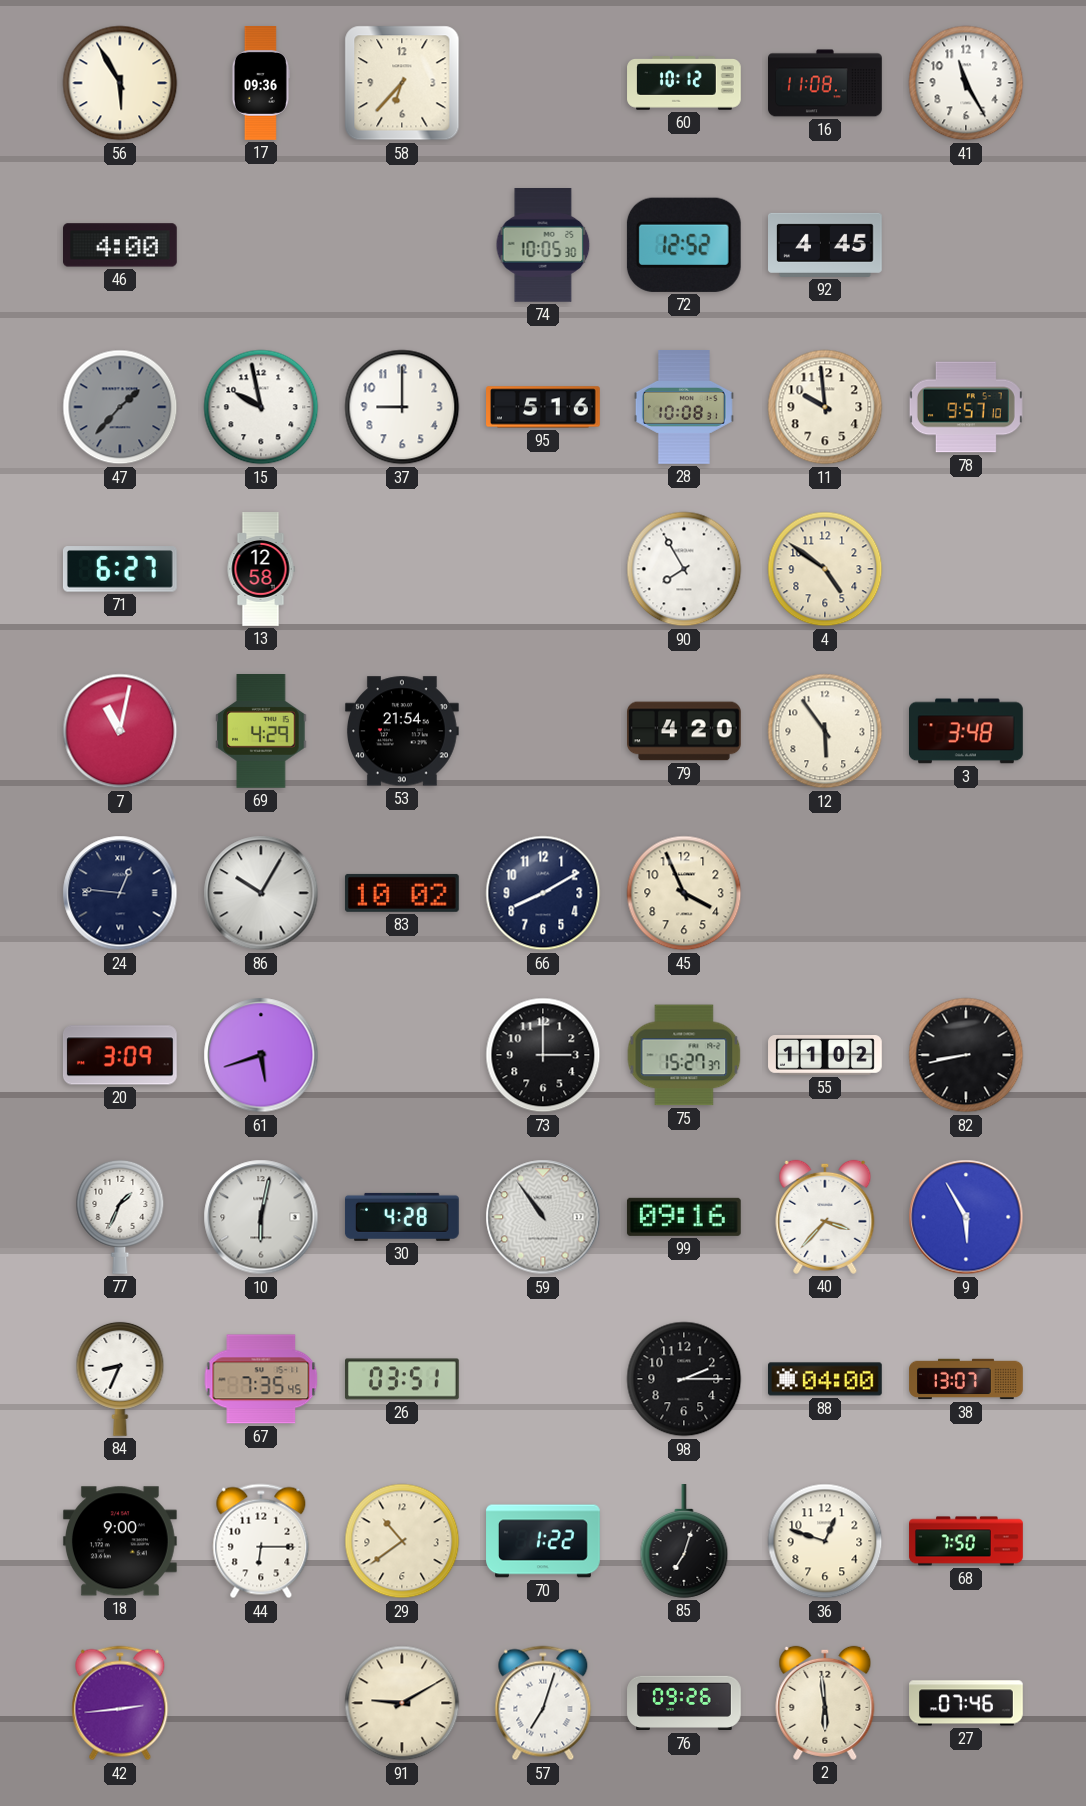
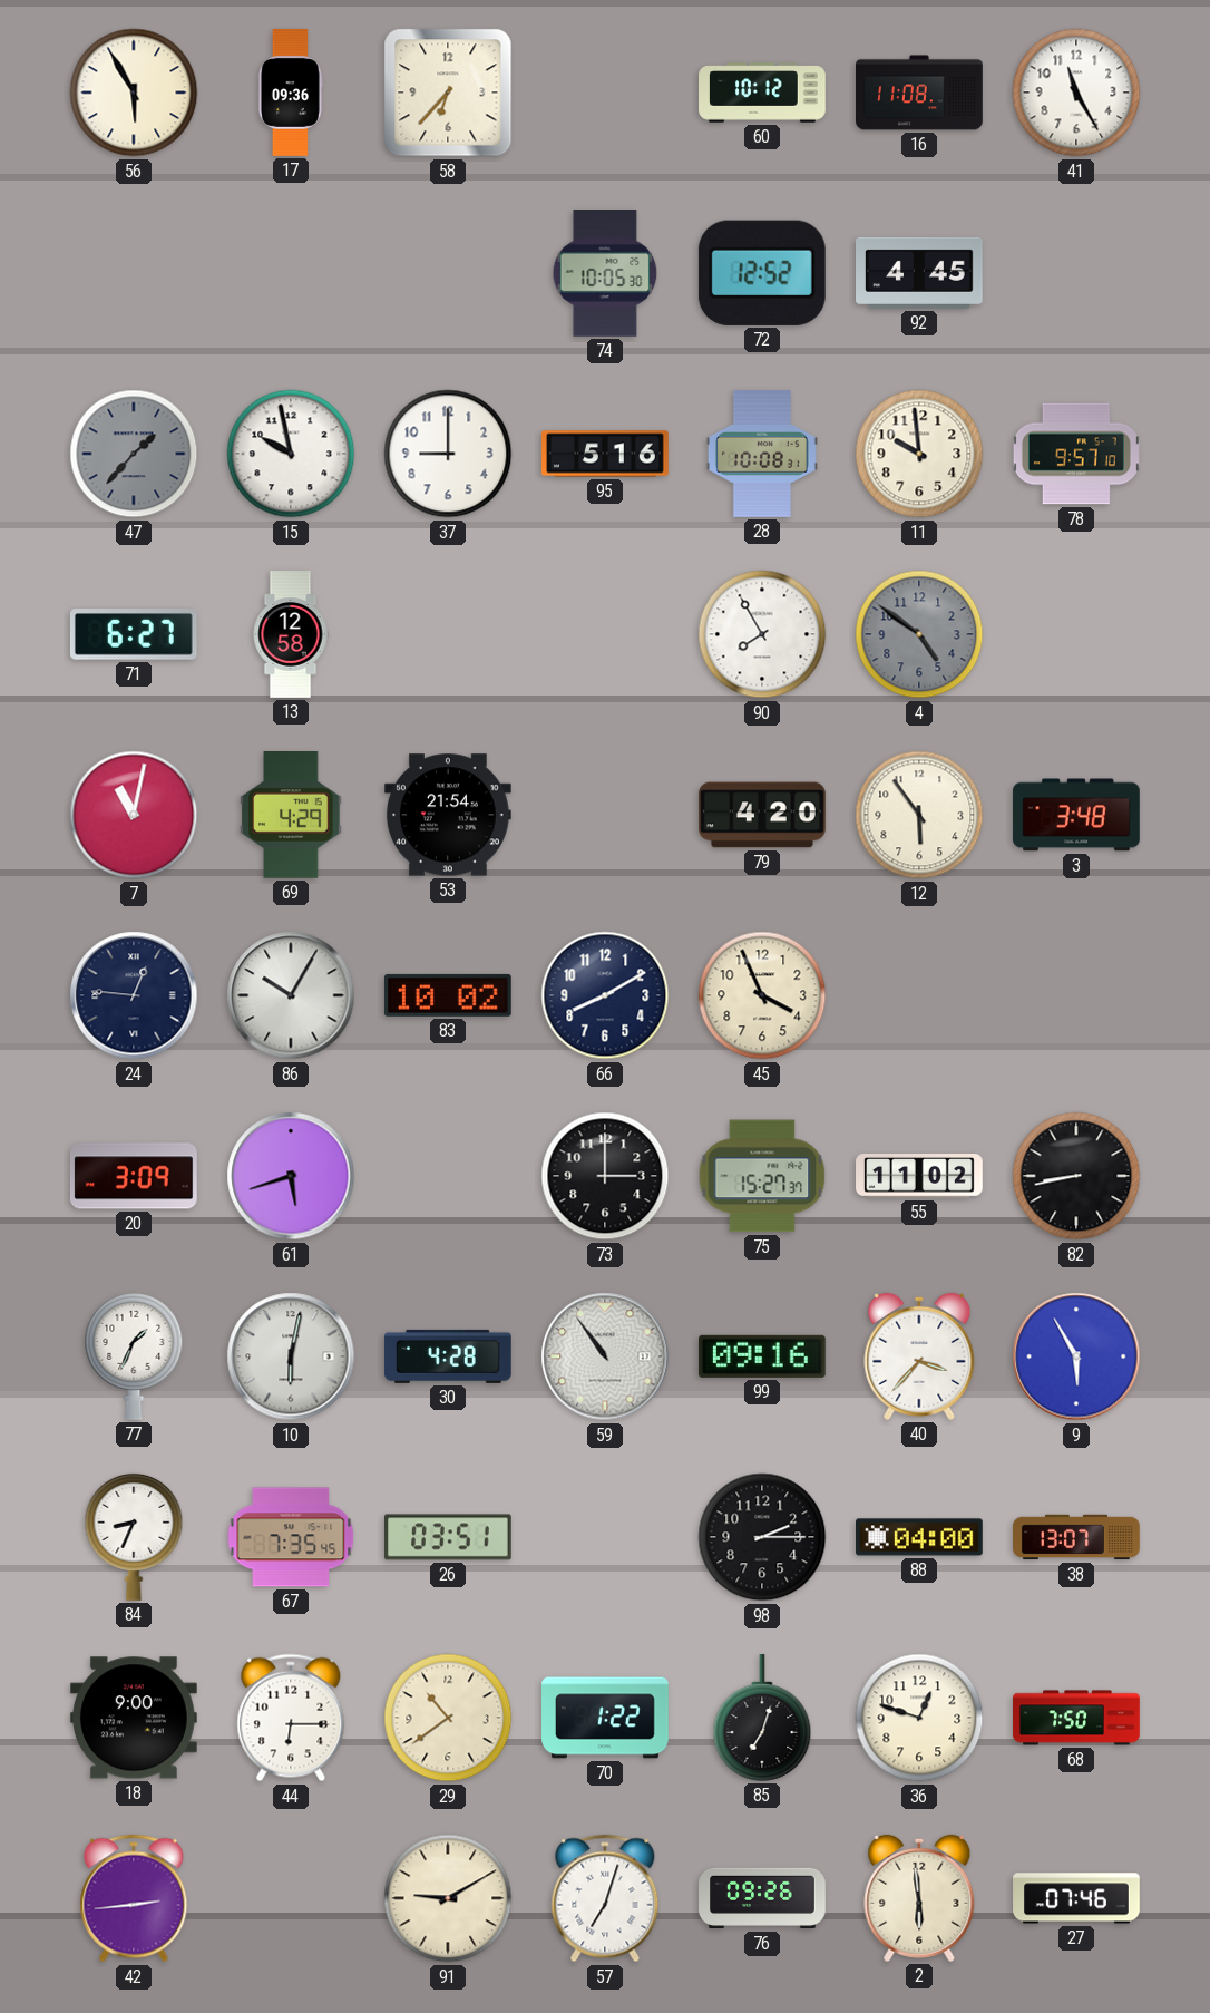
46: 4:00 -> none
4 dial: cream -> grey
